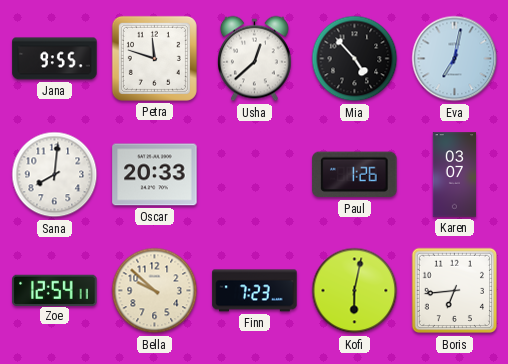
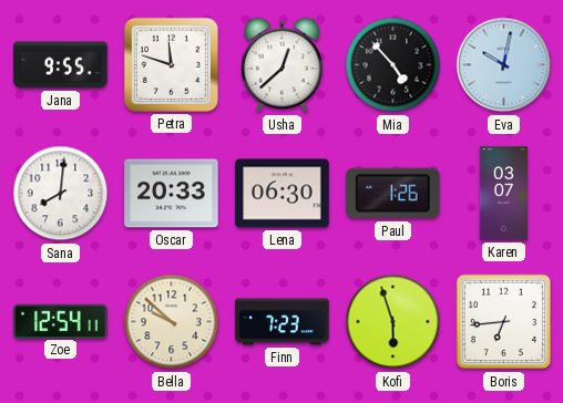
Eva: 7:02 -> 10:02
Lena: none -> 06:30
Kofi: 6:02 -> 5:57
